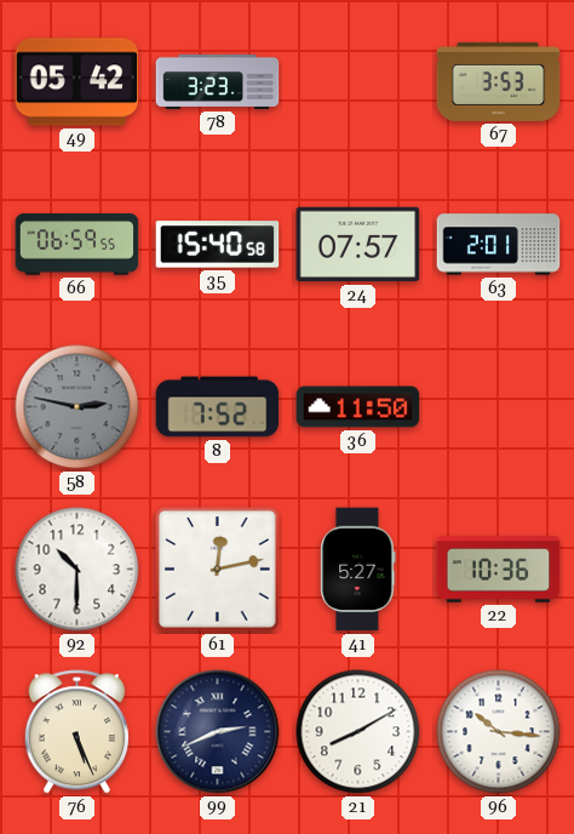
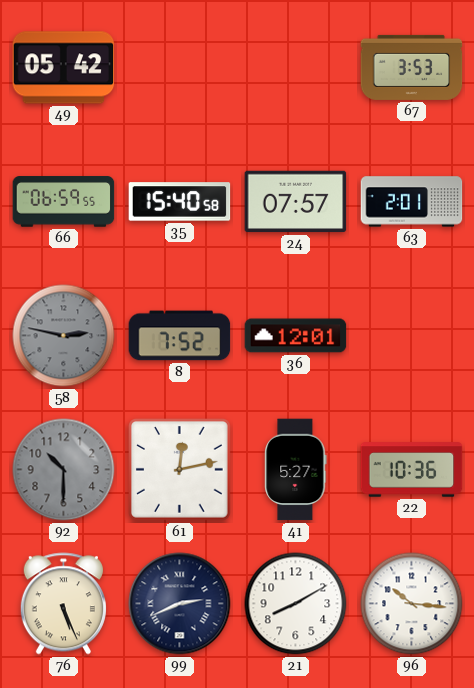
78: 3:23 -> none
36: 11:50 -> 12:01
92 dial: white -> grey
